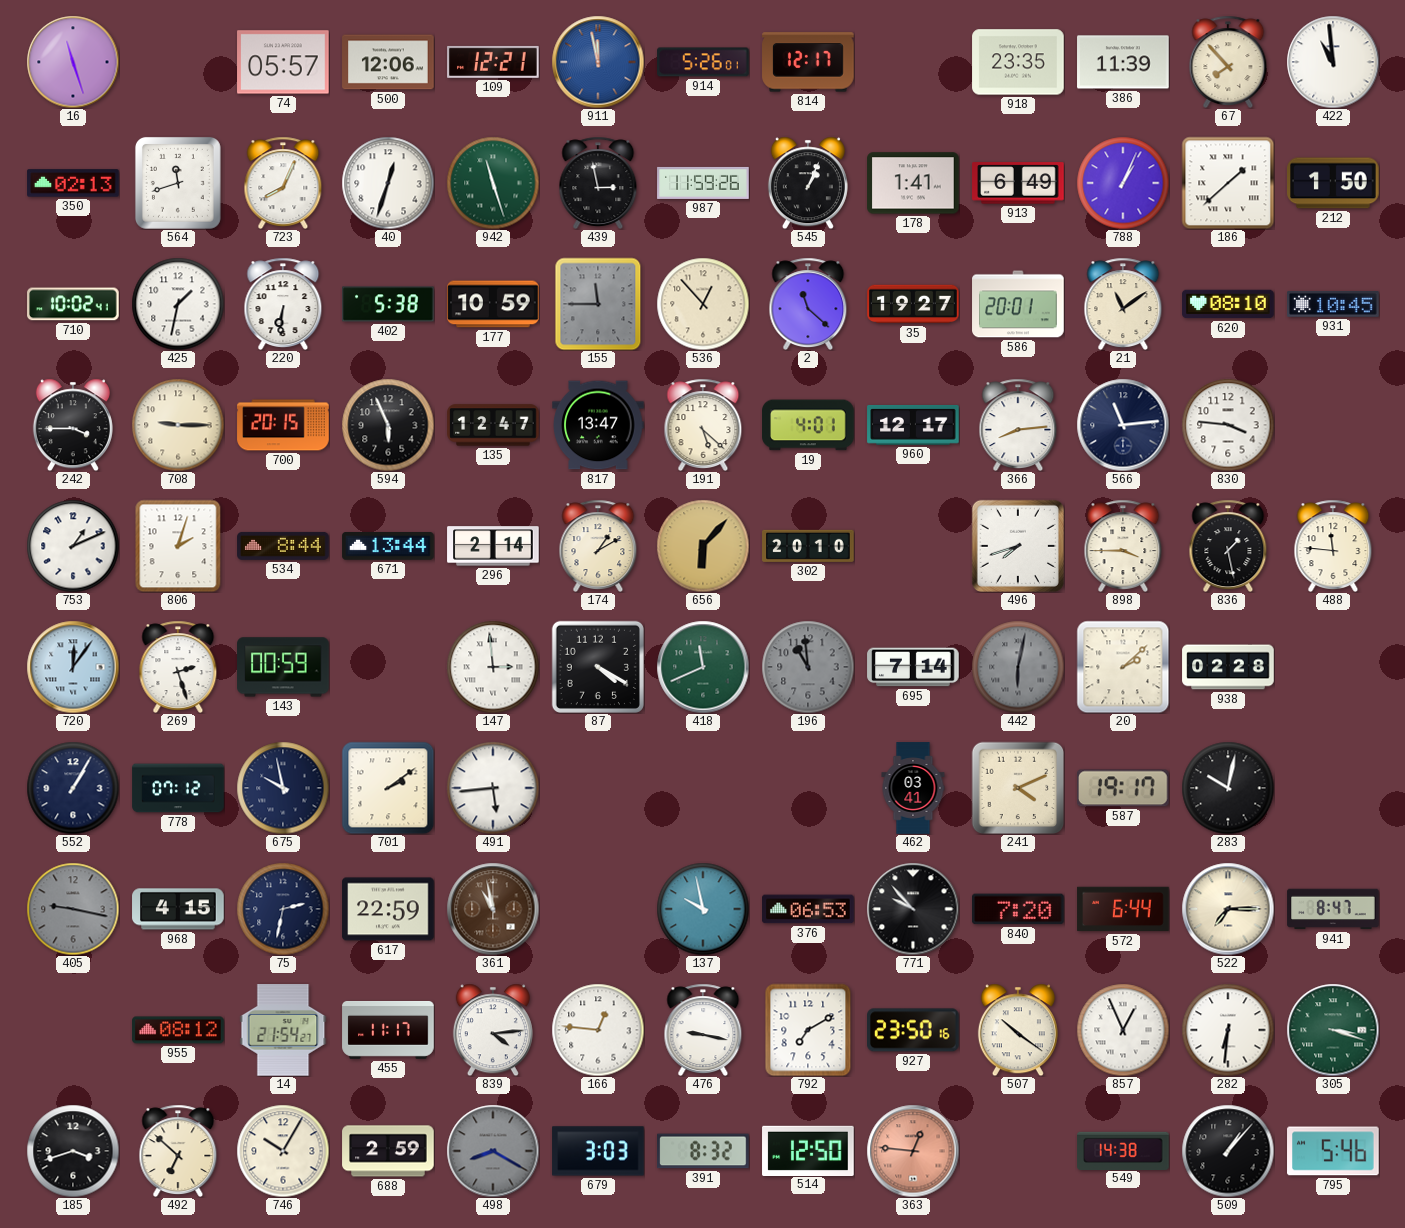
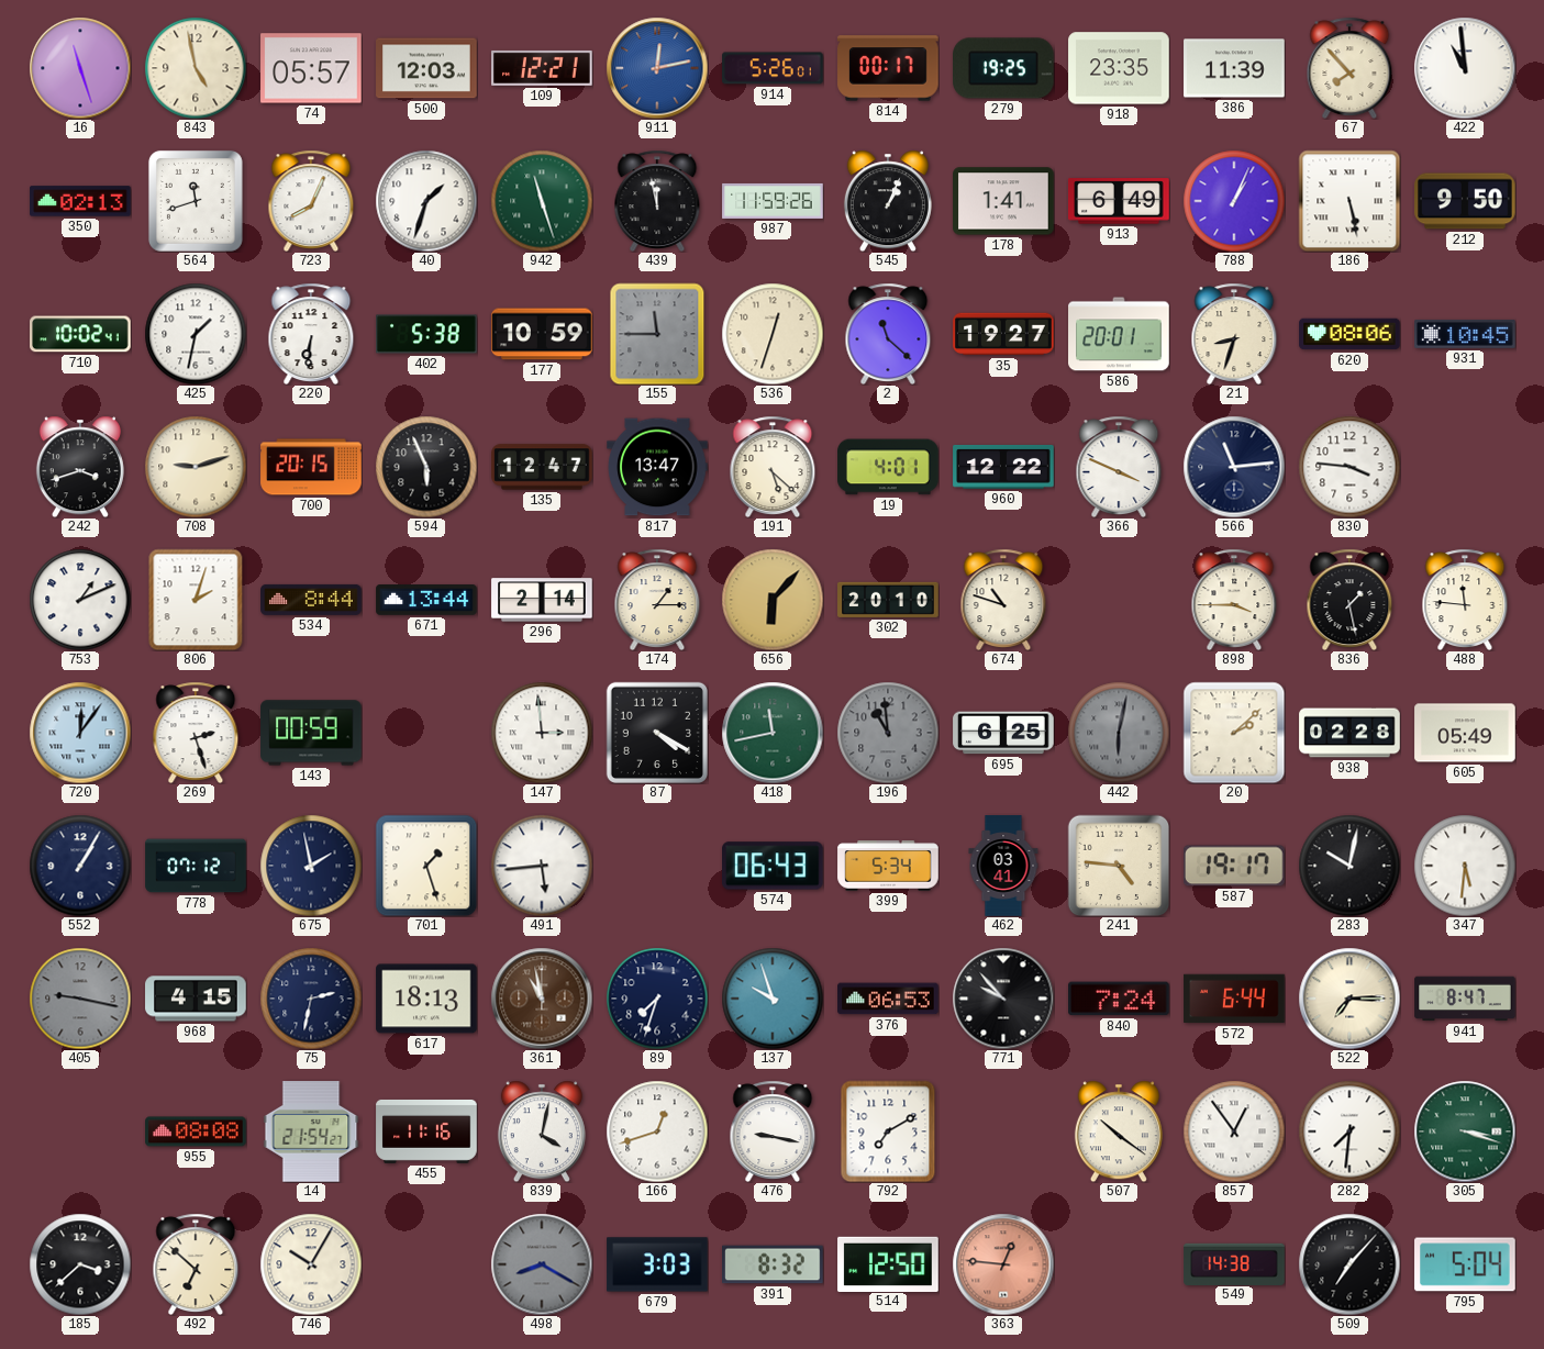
843: none -> 4:58
500: 12:06 -> 12:03
911: 11:58 -> 12:13
814: 12:17 -> 00:17
279: none -> 19:25
40: 12:33 -> 1:33
439: 2:58 -> 11:58
186: 1:38 -> 5:28
212: 1:50 -> 9:50
536: 12:53 -> 12:33
21: 11:09 -> 8:33
620: 08:10 -> 08:06
242: 3:45 -> 3:42
708: 9:15 -> 9:12
960: 12:17 -> 12:22
366: 8:14 -> 3:49
174: 1:10 -> 1:15
674: none -> 10:48
496: 7:42 -> none
418: 11:41 -> 11:43
695: 7:14 -> 6:25
605: none -> 05:49
675: 9:58 -> 1:58
701: 2:09 -> 1:27
574: none -> 06:43
399: none -> 5:34
241: 4:11 -> 4:46
347: none -> 5:31
617: 22:59 -> 18:13
89: none -> 7:33
137: 9:58 -> 9:57
840: 7:20 -> 7:24
955: 08:12 -> 08:08
455: 11:17 -> 11:16
839: 4:14 -> 4:02
166: 12:46 -> 12:42
927: 23:50 -> none
857: 12:56 -> 12:54
282: 6:31 -> 7:31
185: 3:42 -> 3:38
688: 2:59 -> none
509: 1:07 -> 7:07
795: 5:46 -> 5:04
